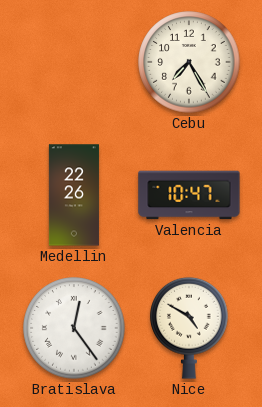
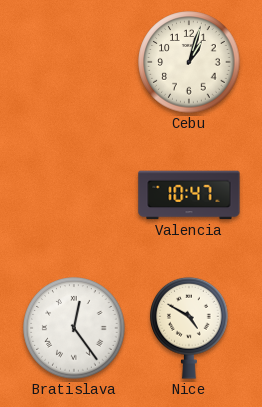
Cebu: 7:25 -> 1:03
Medellin: 22:26 -> none
